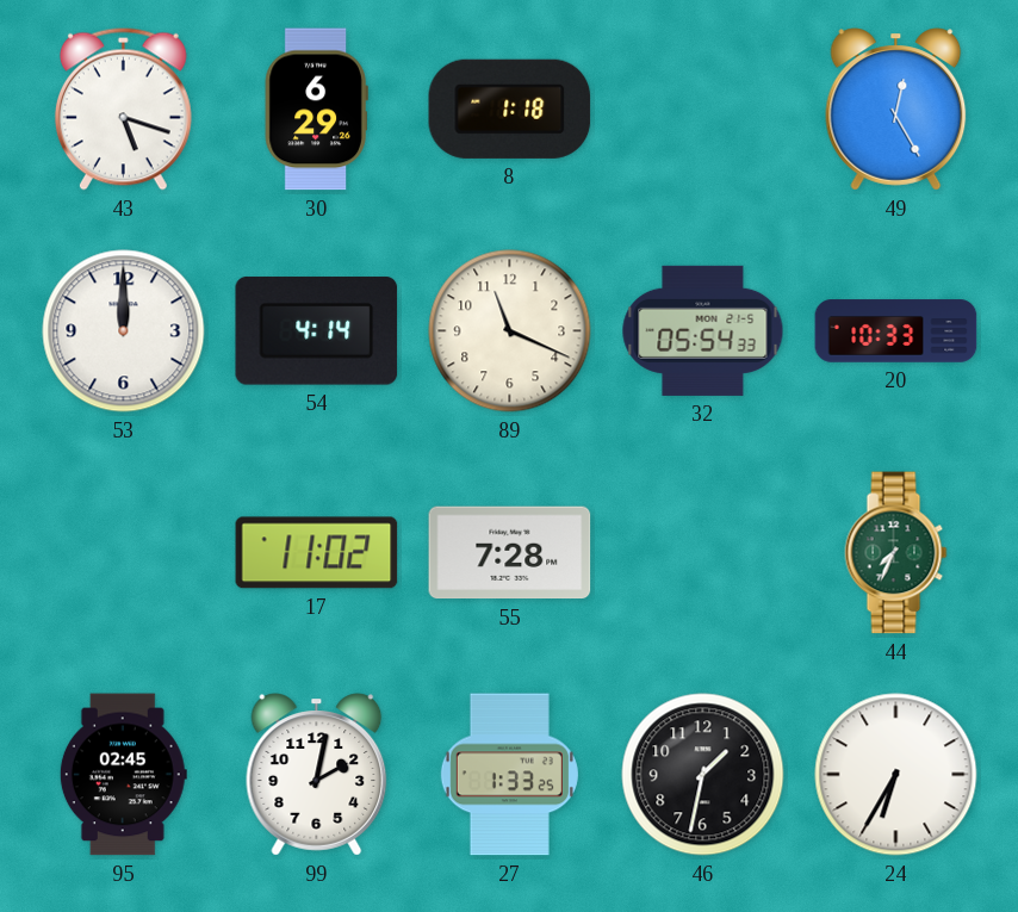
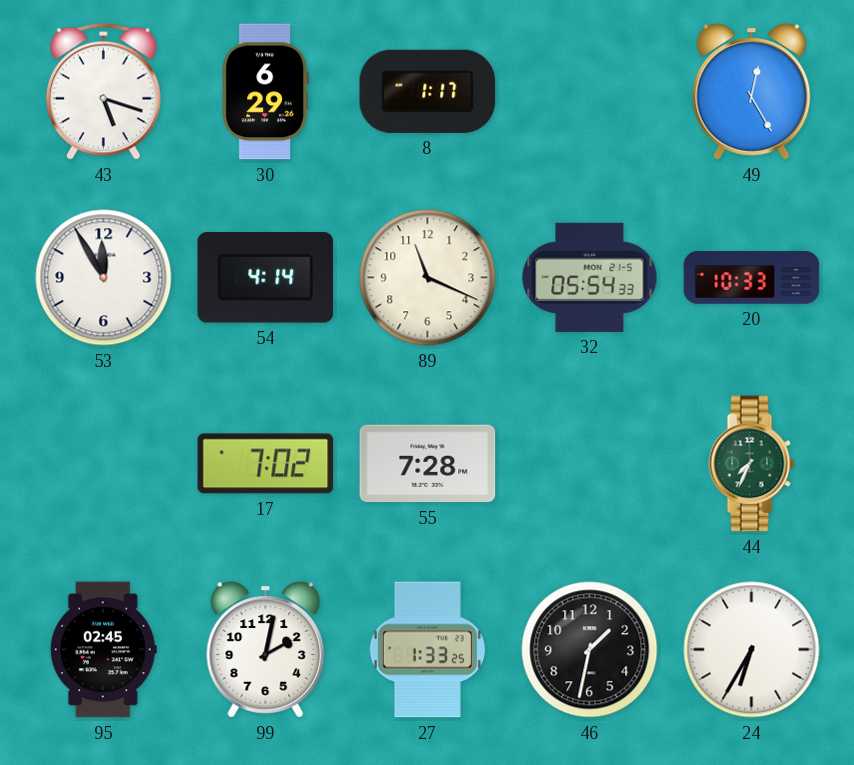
8: 1:18 -> 1:17
53: 12:00 -> 11:55
17: 11:02 -> 7:02
